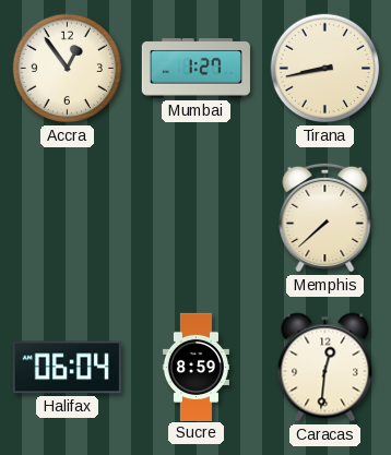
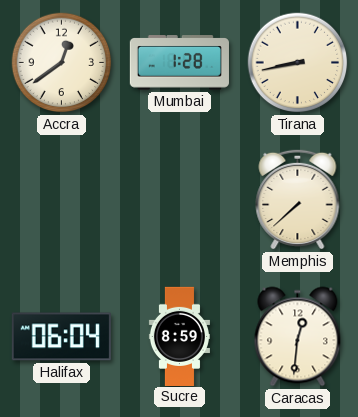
Accra: 12:54 -> 12:39
Mumbai: 1:27 -> 1:28
